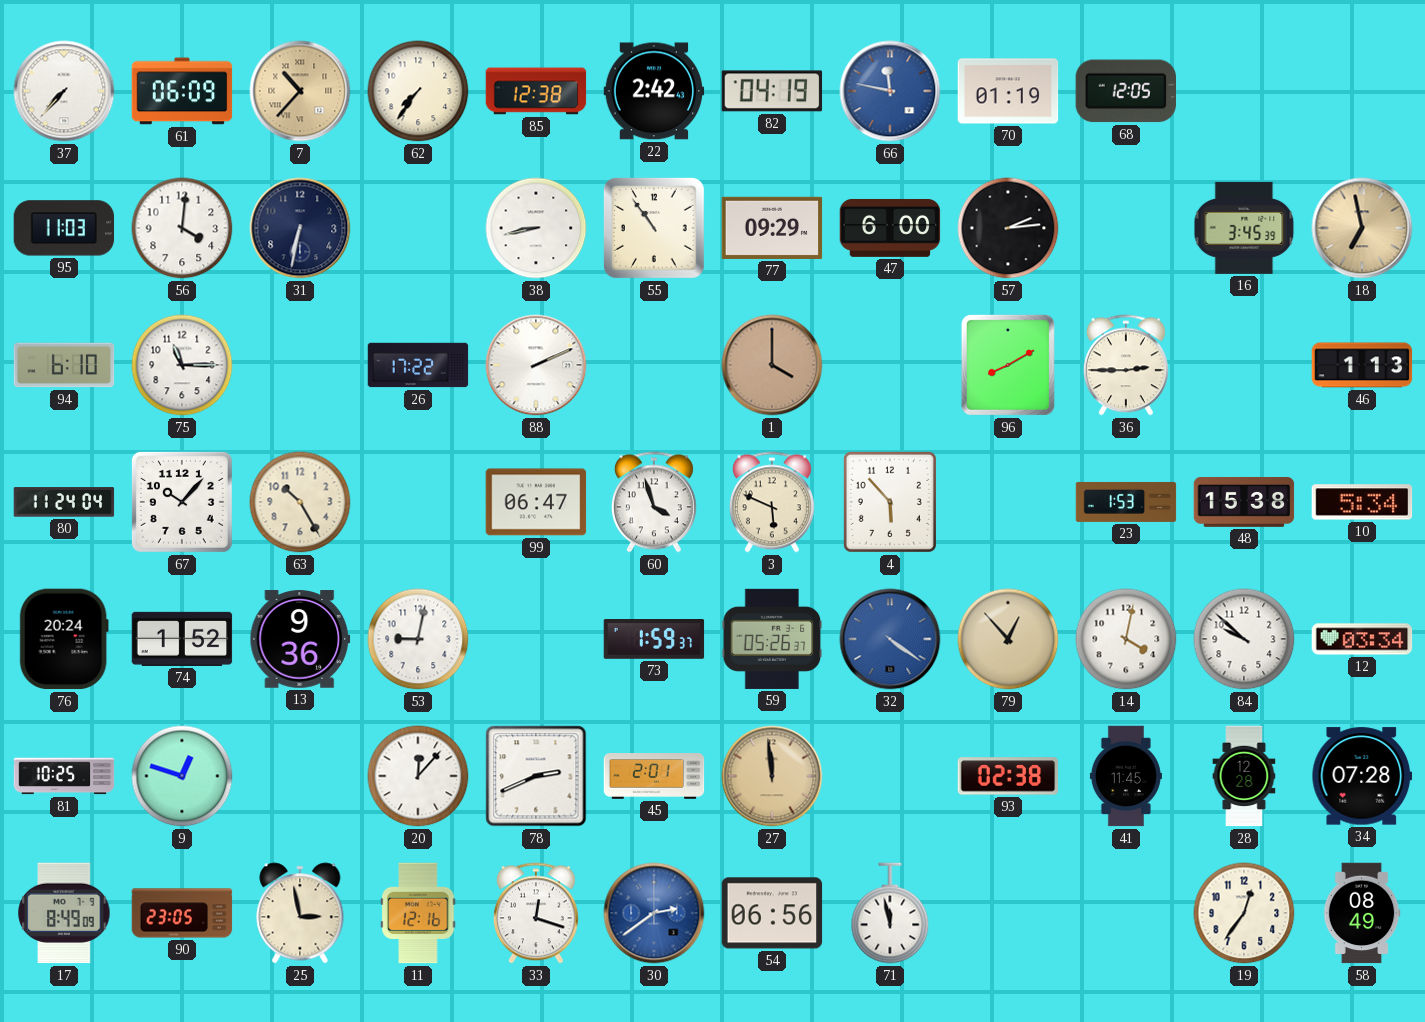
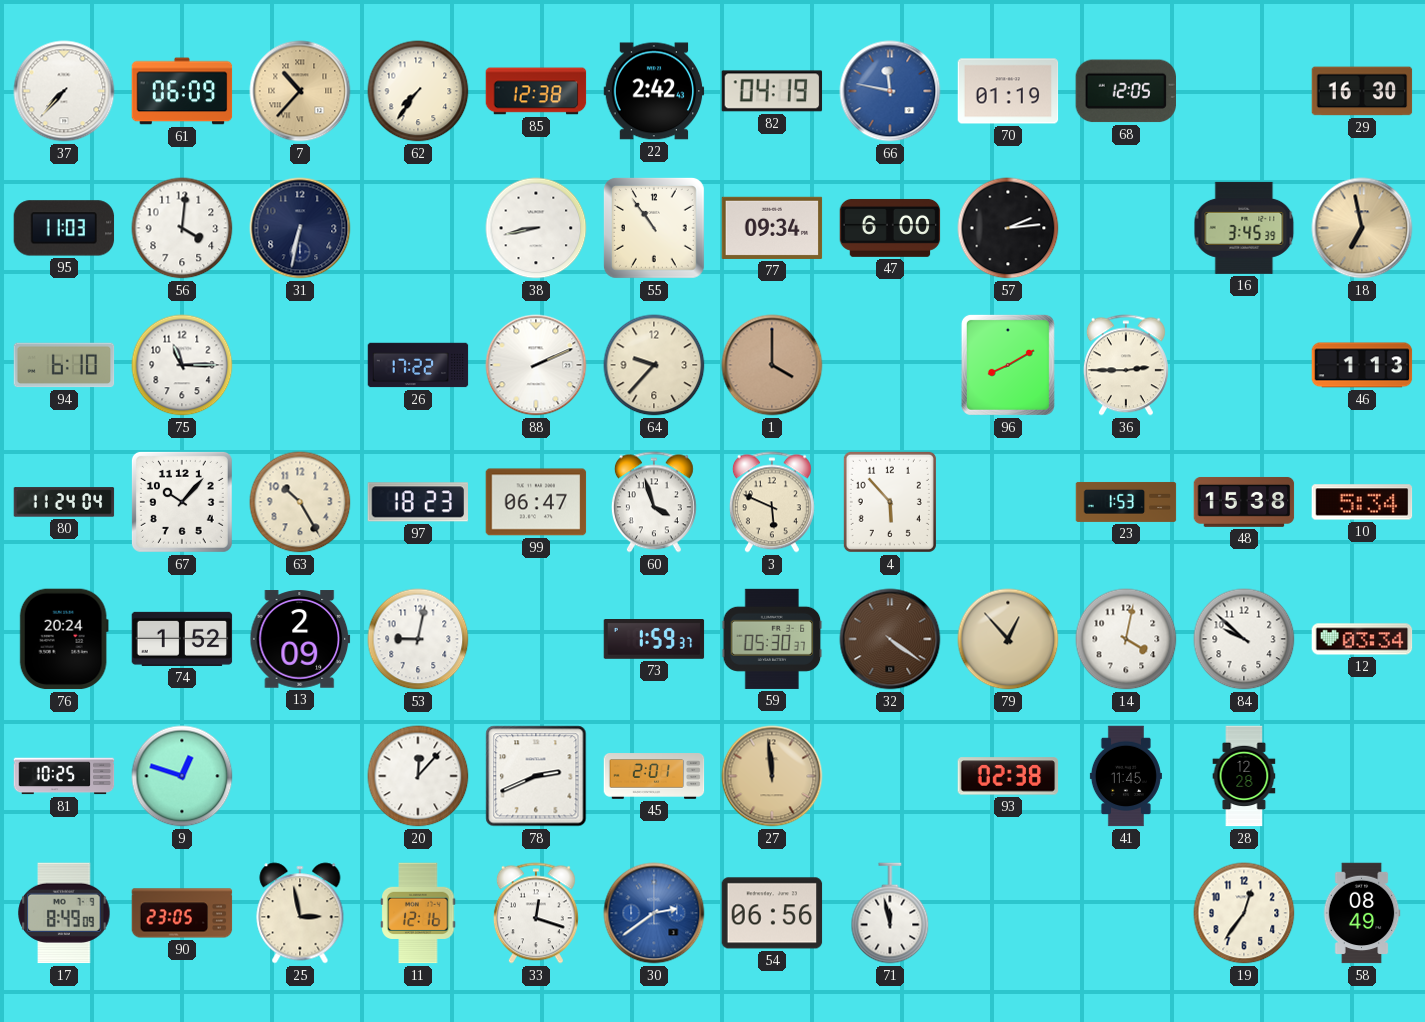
29: none -> 16:30
77: 09:29 -> 09:34
64: none -> 9:37
97: none -> 18:23
13: 9:36 -> 2:09
59: 05:26 -> 05:30
32 dial: blue -> brown
34: 07:28 -> none
